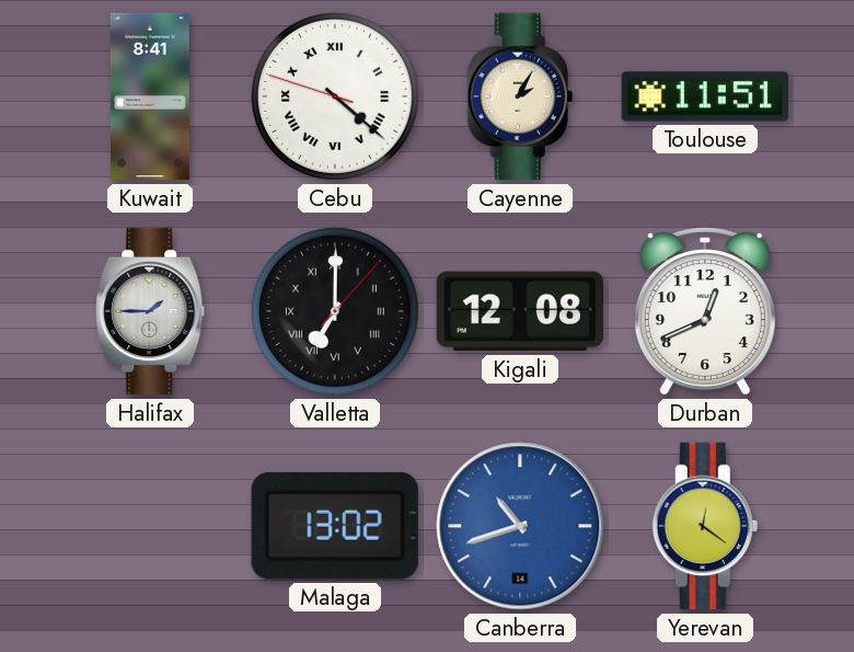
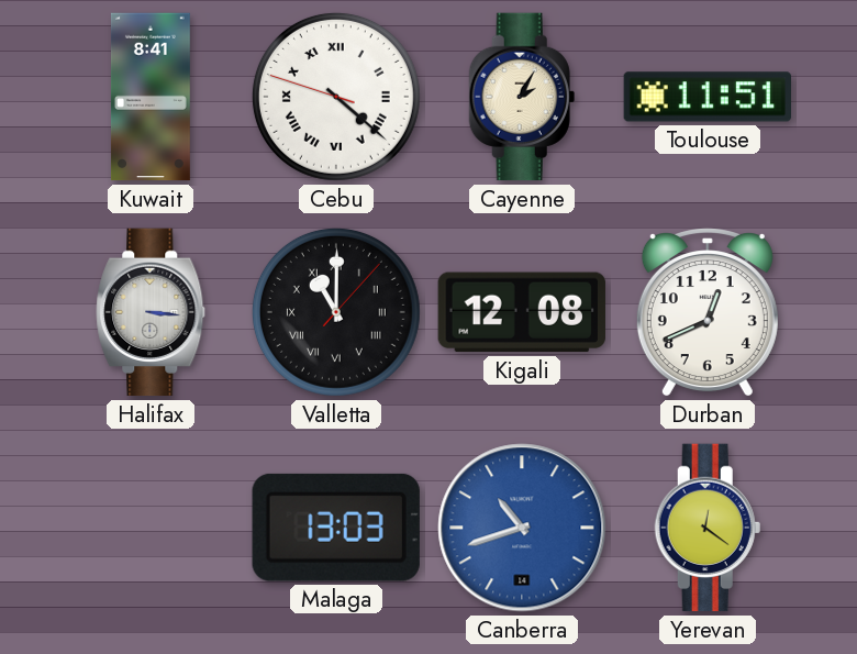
Halifax: 1:45 -> 3:16
Valletta: 7:00 -> 11:00
Malaga: 13:02 -> 13:03
